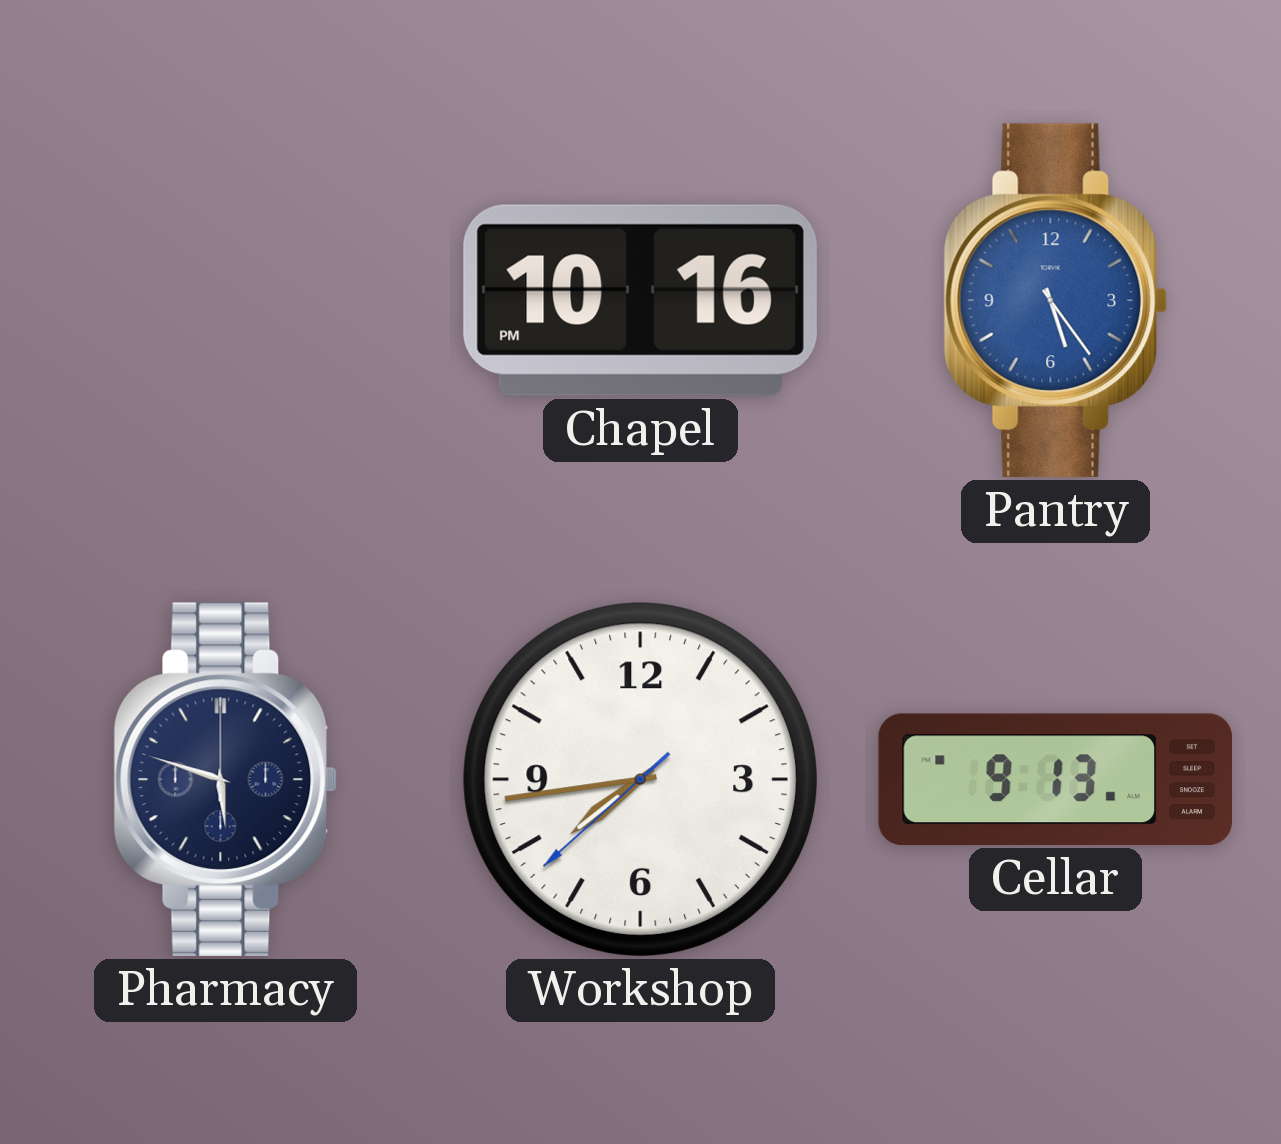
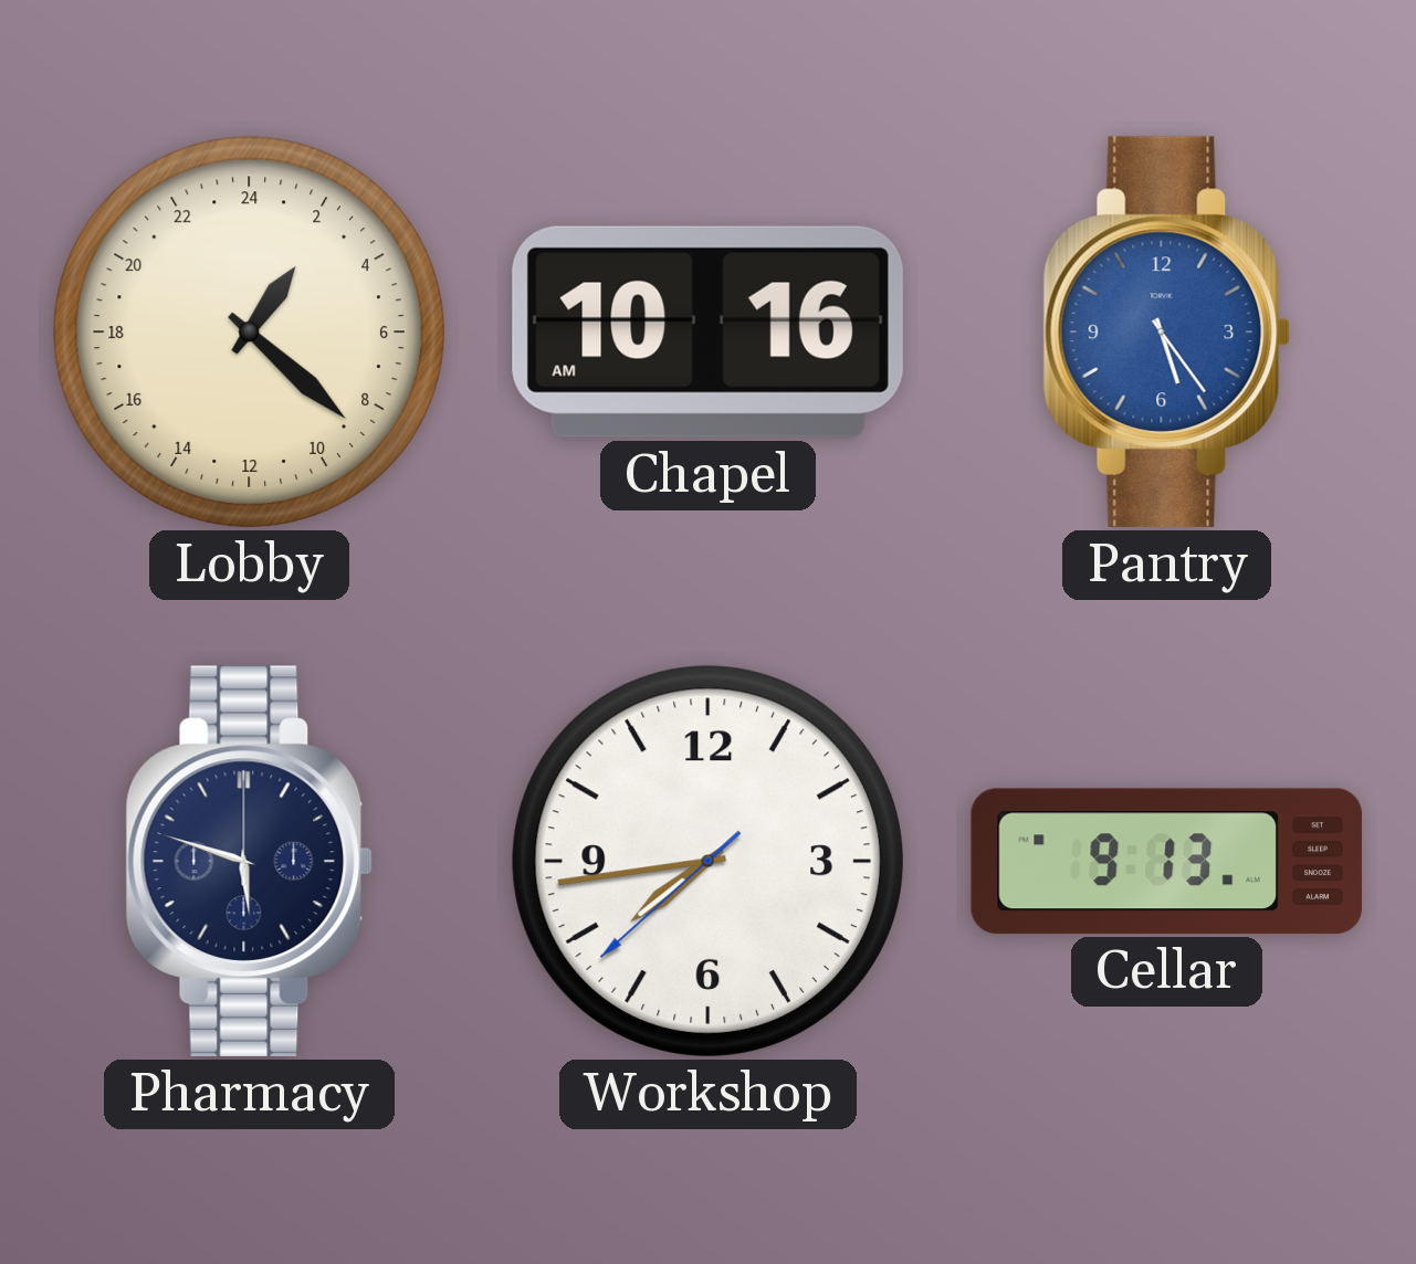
Lobby: none -> 2:22
Chapel: 10:16 PM -> 10:16 AM
